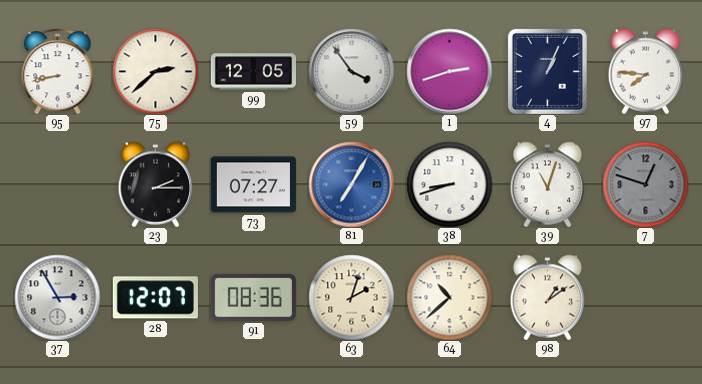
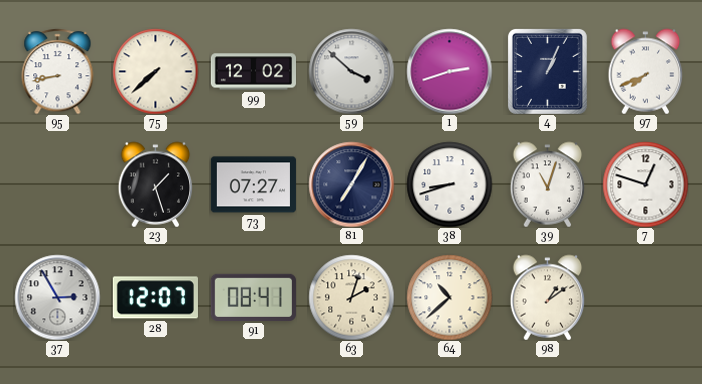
75: 2:38 -> 7:38
99: 12:05 -> 12:02
59: 3:54 -> 3:52
97: 7:46 -> 7:41
23: 2:15 -> 1:27
81 dial: blue -> navy
7 dial: grey -> white
91: 08:36 -> 08:41
